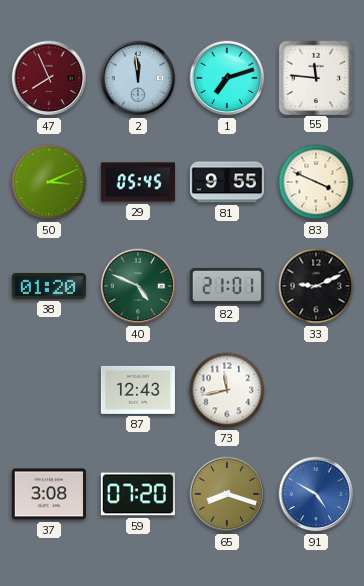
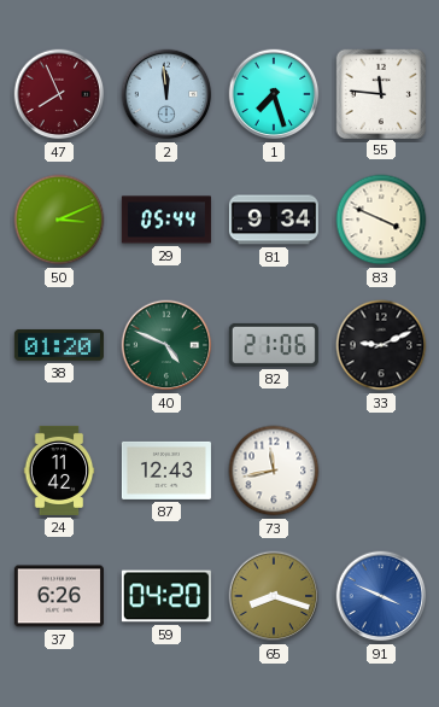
1: 7:12 -> 7:27
29: 05:45 -> 05:44
81: 9:55 -> 9:34
82: 21:01 -> 21:06
24: none -> 11:42
37: 3:08 -> 6:26
59: 07:20 -> 04:20
91: 4:50 -> 3:49
